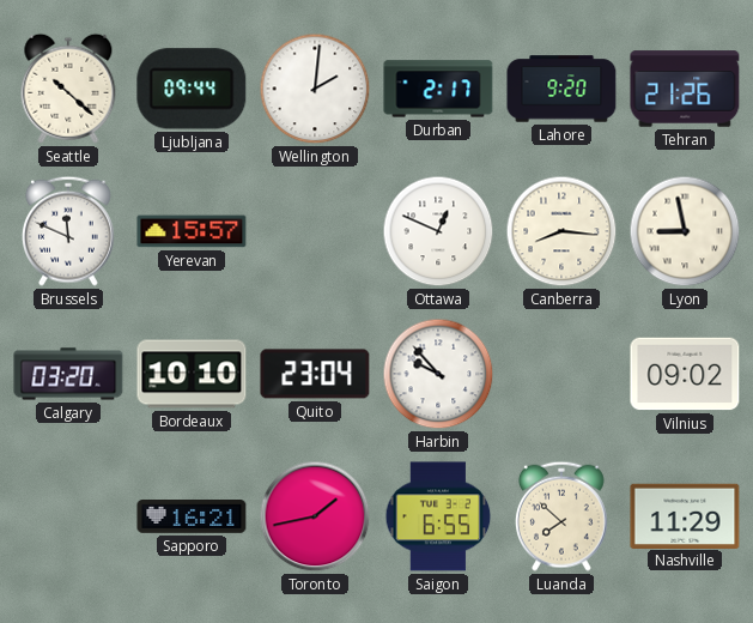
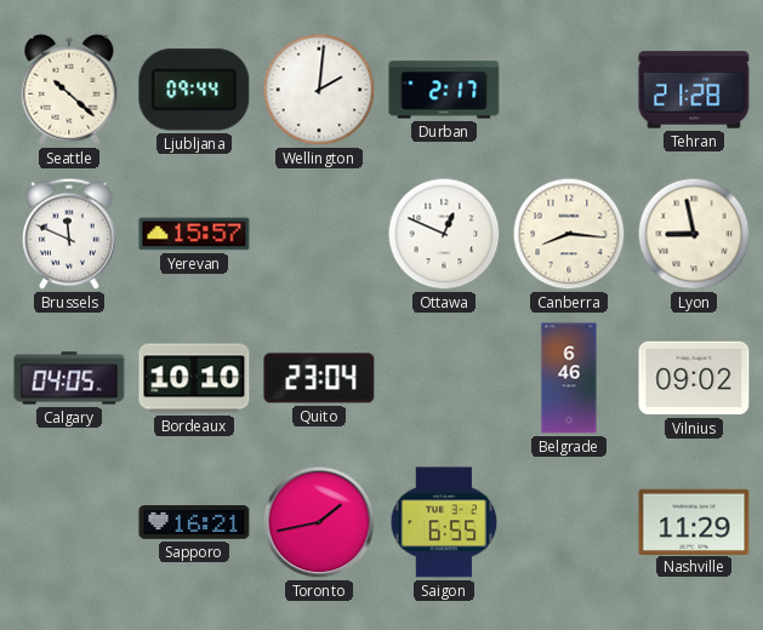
Lahore: 9:20 -> none
Tehran: 21:26 -> 21:28
Calgary: 03:20 -> 04:05
Harbin: 9:53 -> none
Belgrade: none -> 6:46
Luanda: 7:52 -> none
